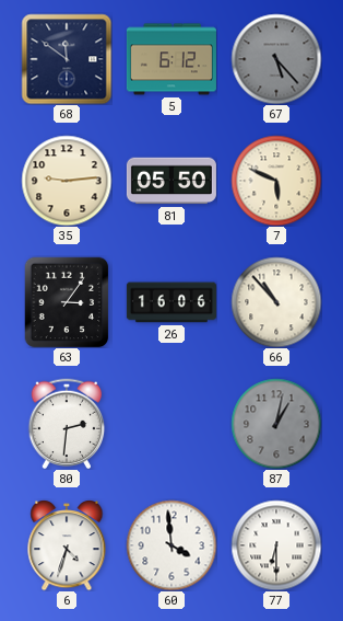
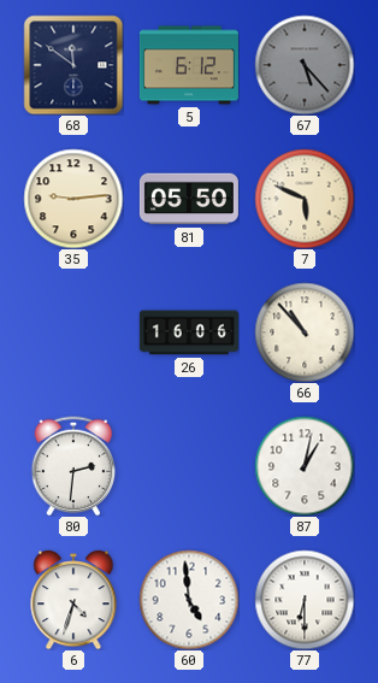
63: 3:06 -> none
87 dial: grey -> white
60: 3:59 -> 4:59
